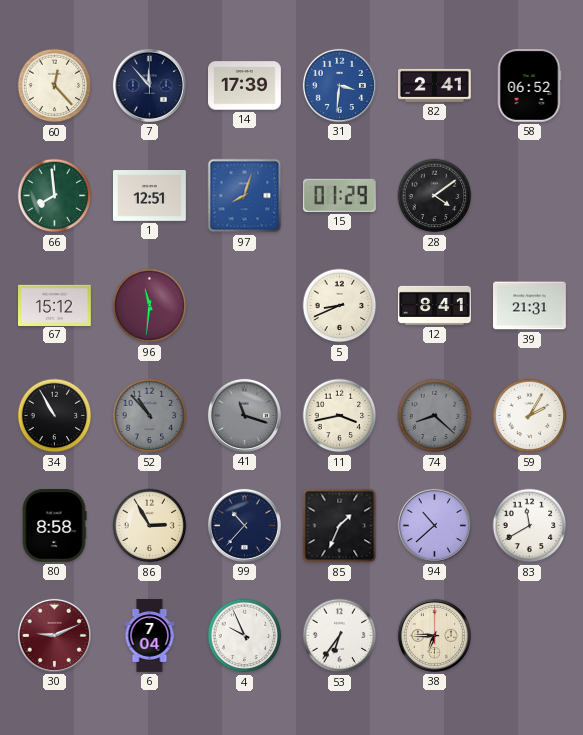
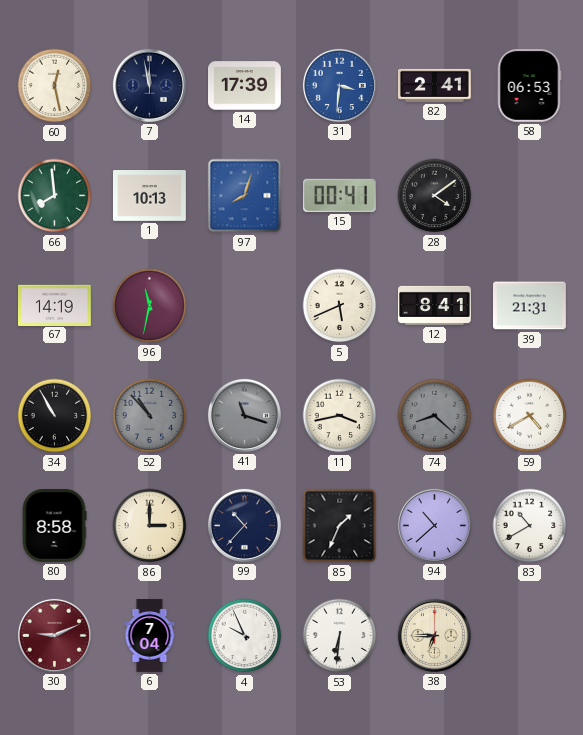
60: 12:23 -> 12:28
7: 11:53 -> 11:58
58: 06:52 -> 06:53
1: 12:51 -> 10:13
15: 01:29 -> 00:41
67: 15:12 -> 14:19
96: 11:31 -> 11:32
5: 8:41 -> 5:41
59: 2:05 -> 4:40
86: 2:55 -> 3:00
83: 11:40 -> 10:40
53: 6:36 -> 6:31
